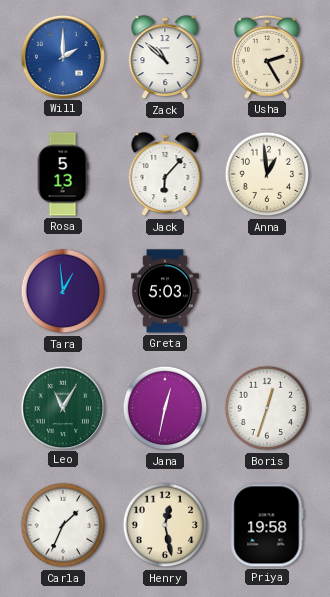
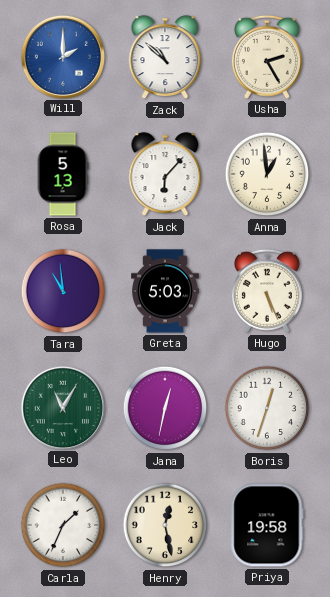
Tara: 12:59 -> 10:59
Hugo: none -> 5:26
